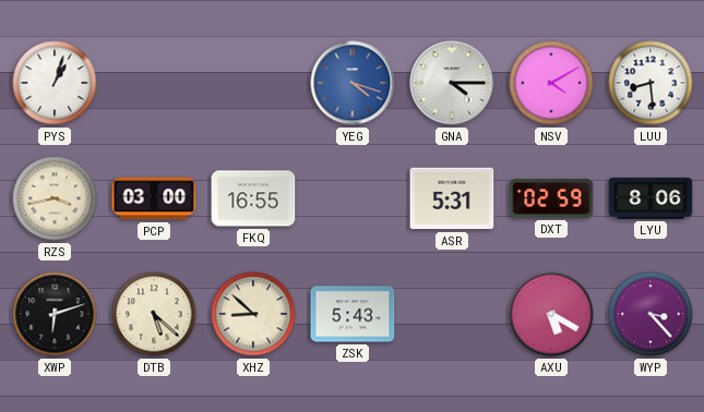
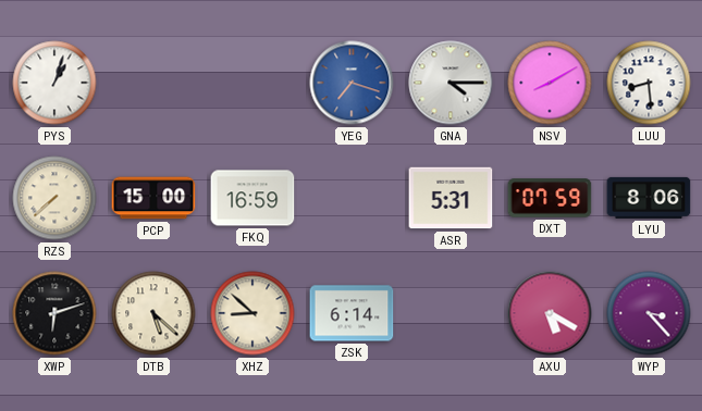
YEG: 4:18 -> 7:18
NSV: 4:10 -> 8:10
RZS: 3:43 -> 7:38
PCP: 03:00 -> 15:00
FKQ: 16:55 -> 16:59
DXT: 02:59 -> 07:59
ZSK: 5:43 -> 6:14
